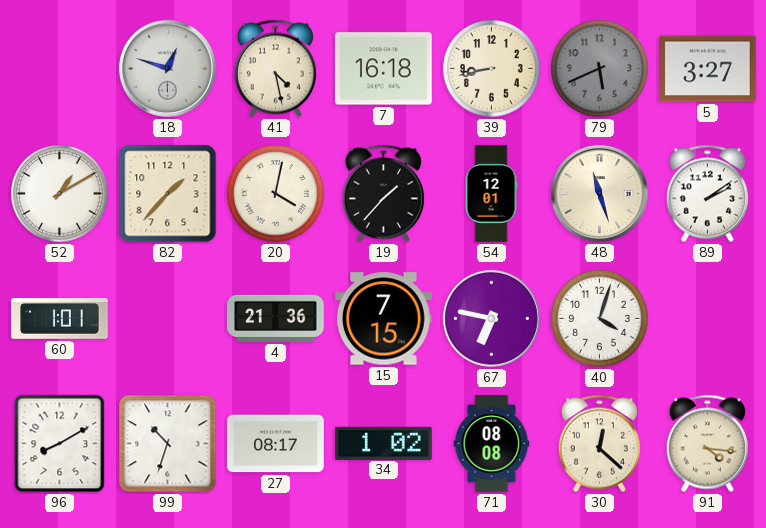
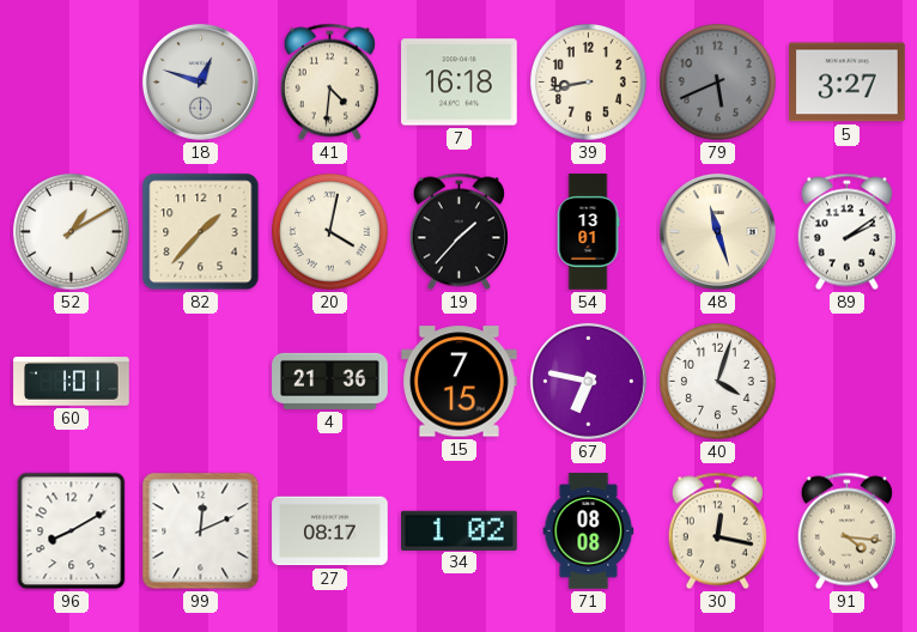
41: 4:28 -> 4:31
54: 12:01 -> 13:01
99: 10:33 -> 12:11
30: 12:22 -> 12:17
